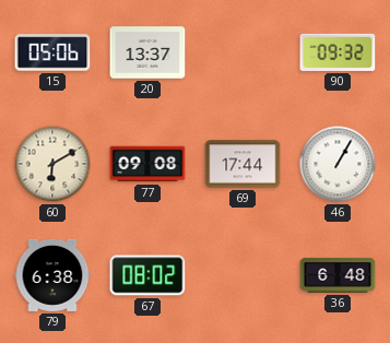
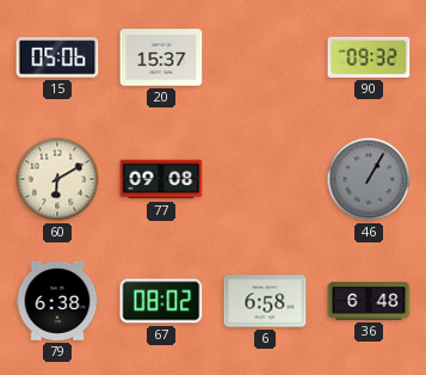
20: 13:37 -> 15:37
69: 17:44 -> none
46 dial: white -> grey
6: none -> 6:58
